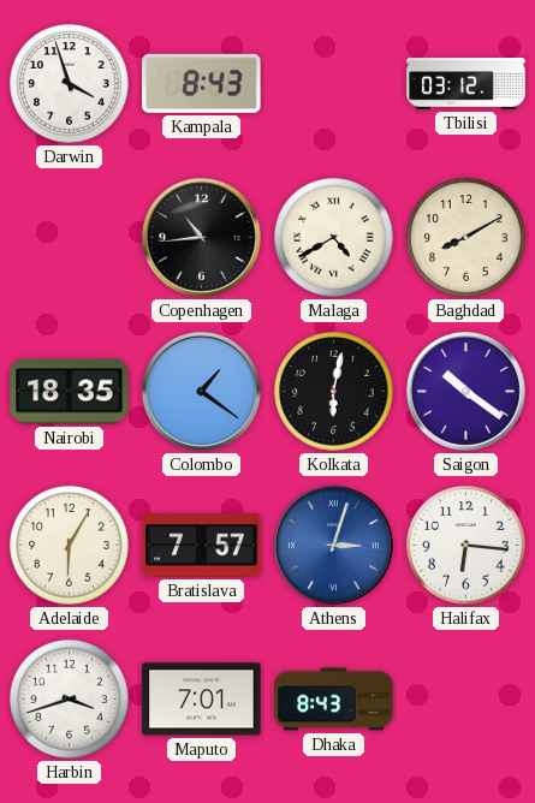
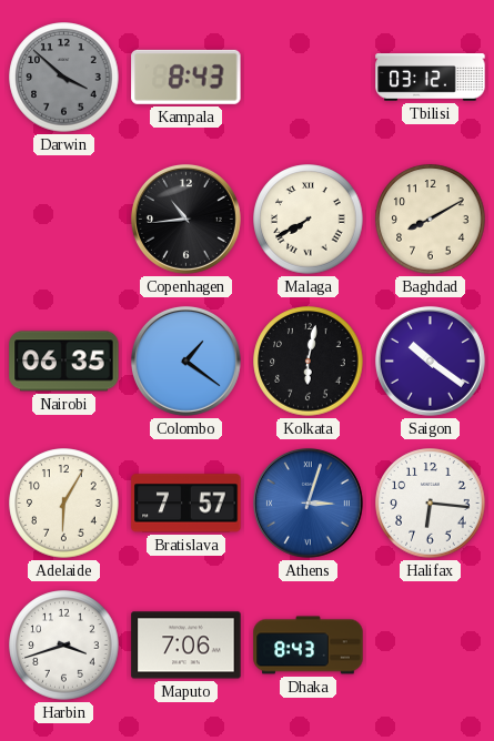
Darwin: 3:57 -> 3:52
Darwin dial: white -> grey
Malaga: 4:40 -> 7:40
Nairobi: 18:35 -> 06:35
Maputo: 7:01 -> 7:06
